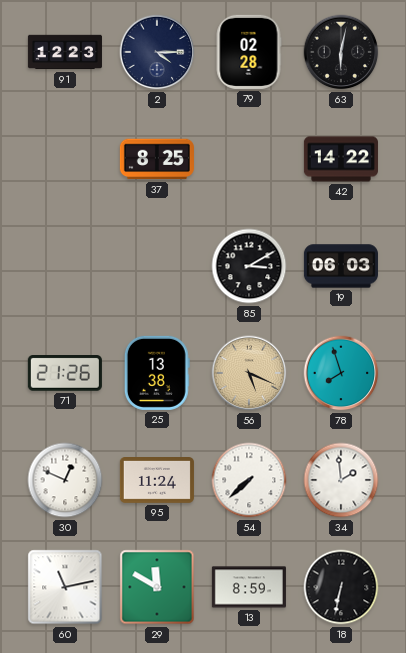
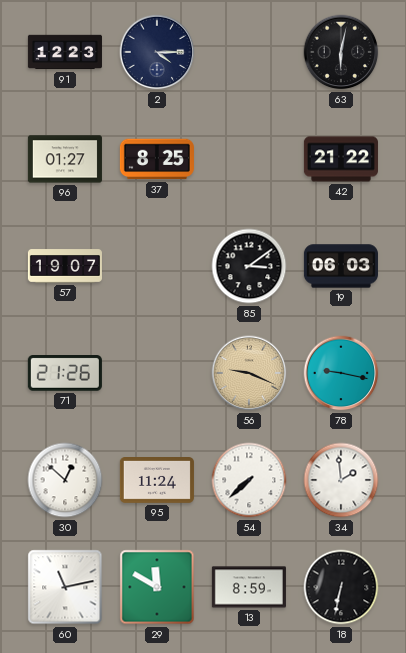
79: 02:28 -> none
96: none -> 01:27
42: 14:22 -> 21:22
57: none -> 19:07
85: 3:10 -> 3:09
25: 13:38 -> none
56: 5:19 -> 9:19
78: 7:57 -> 9:17
30: 12:49 -> 12:52
